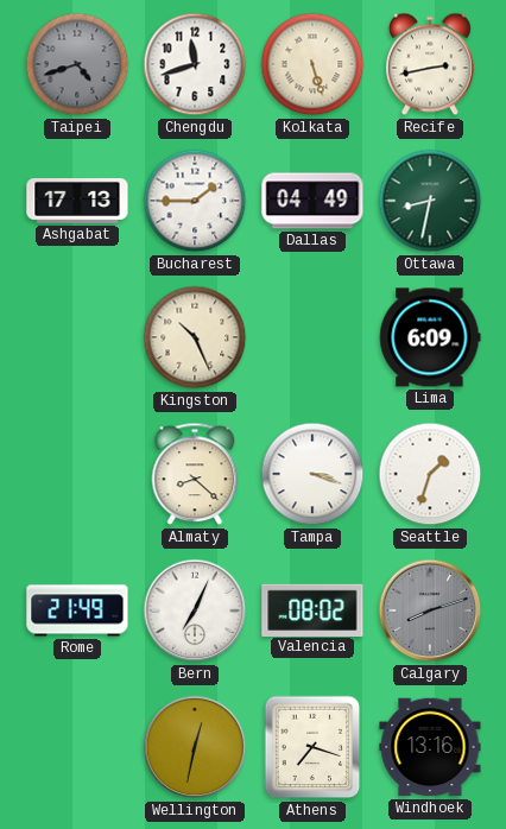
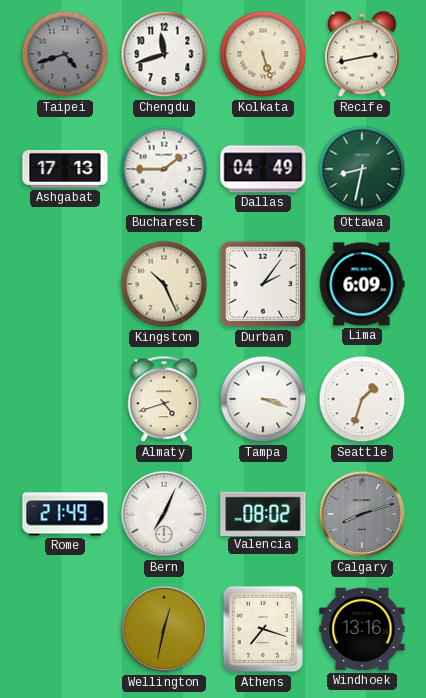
Durban: none -> 2:06
Almaty: 8:22 -> 4:42
